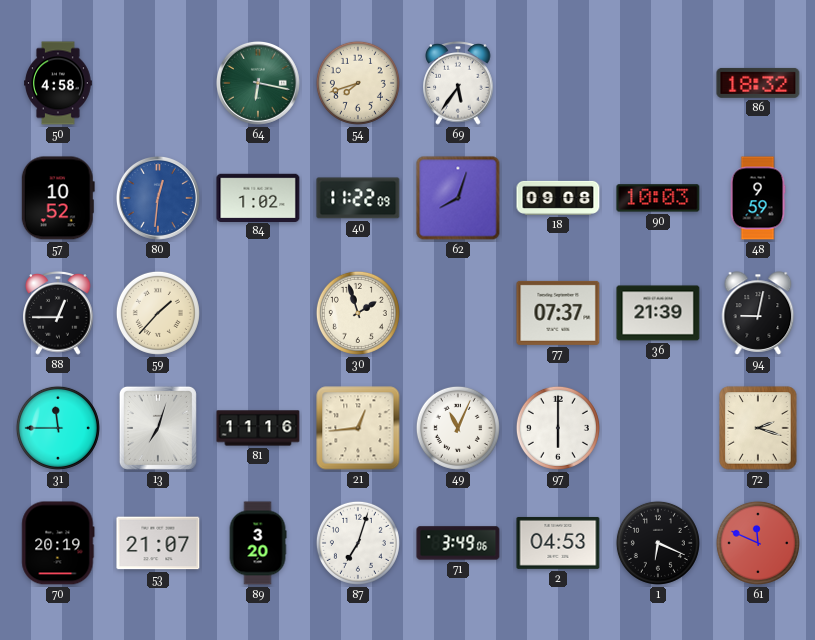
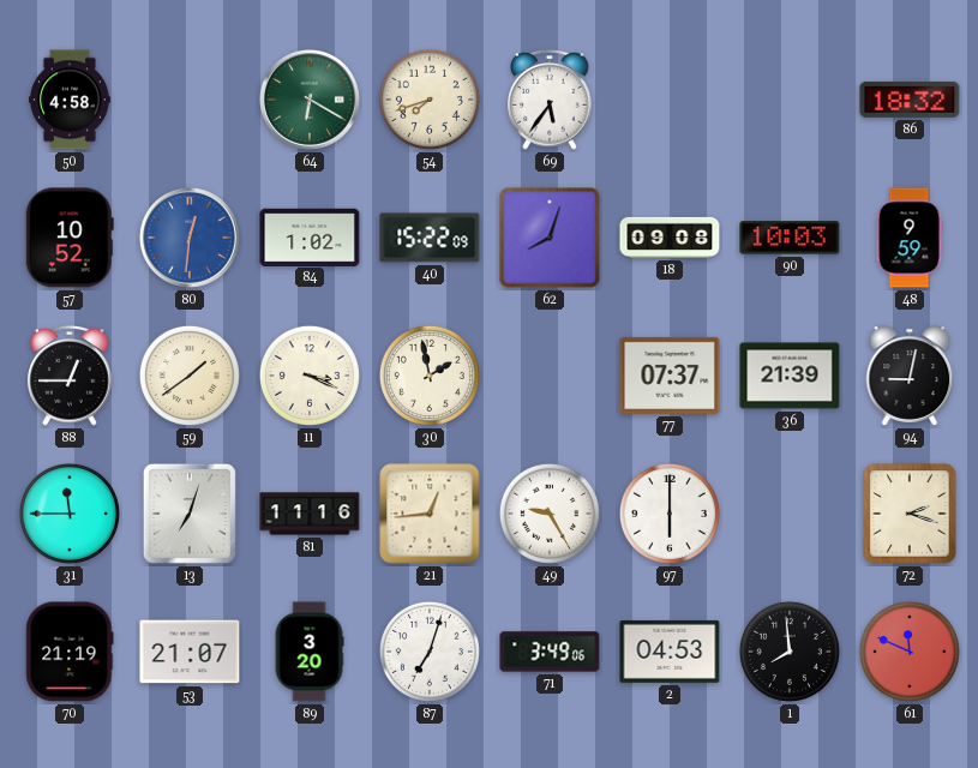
64: 6:17 -> 6:20
40: 11:22 -> 15:22
59: 1:37 -> 1:39
11: none -> 3:19
30: 1:57 -> 1:58
49: 11:04 -> 9:25
70: 20:19 -> 21:19
1: 6:19 -> 7:59
